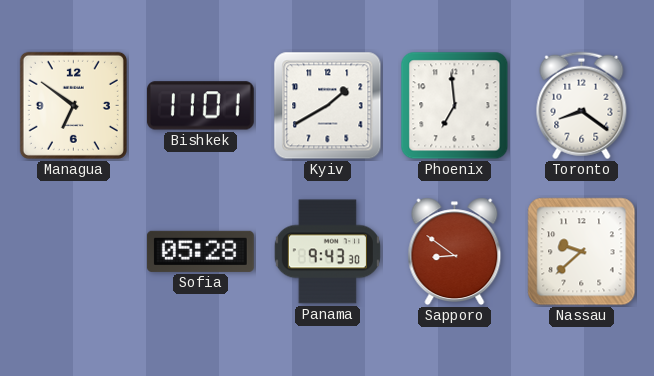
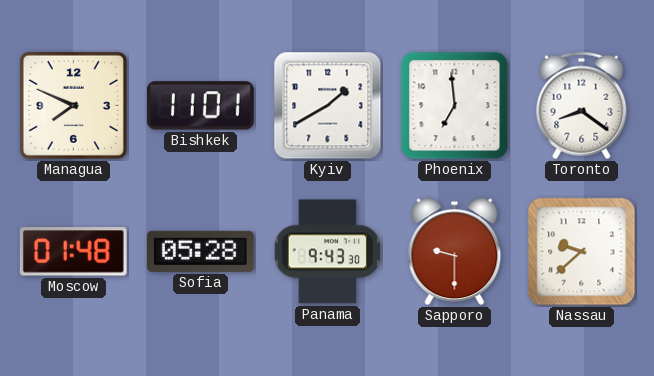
Managua: 6:51 -> 7:49
Moscow: none -> 01:48
Sapporo: 8:51 -> 9:30
